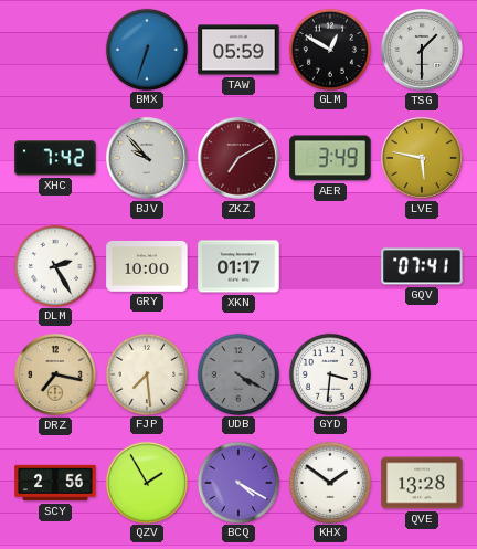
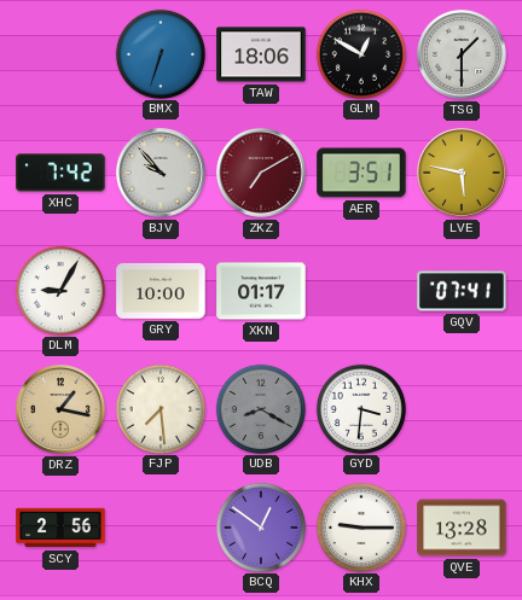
TAW: 05:59 -> 18:06
AER: 3:49 -> 3:51
DLM: 2:25 -> 9:05
DRZ: 7:17 -> 1:17
UDB: 4:20 -> 8:20
QZV: 1:55 -> none
BCQ: 4:20 -> 12:51
KHX: 1:51 -> 9:15
